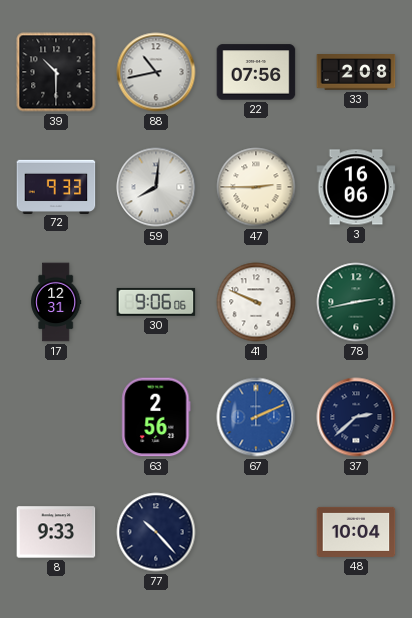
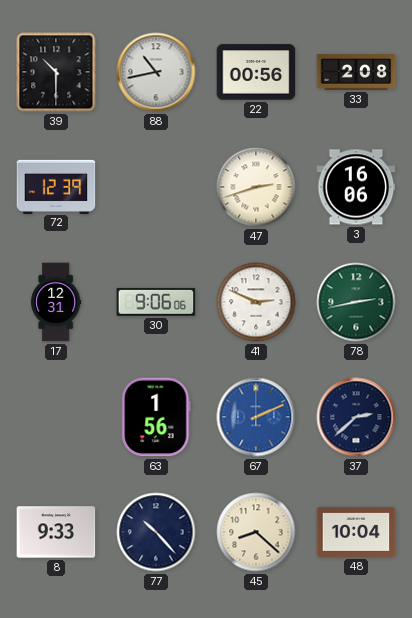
22: 07:56 -> 00:56
72: 9:33 -> 12:39
59: 8:01 -> none
47: 2:45 -> 2:42
41: 9:49 -> 2:49
63: 2:56 -> 1:56
45: none -> 8:22
